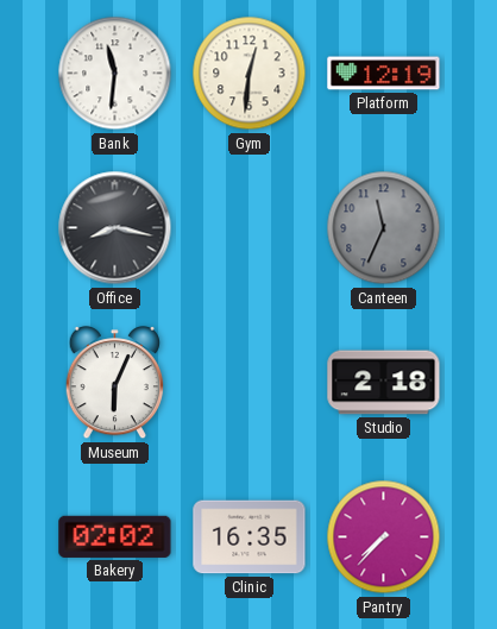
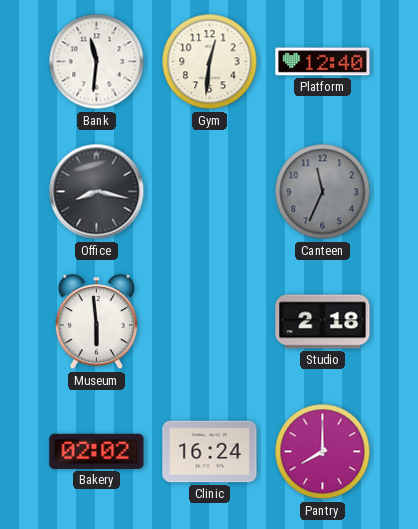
Platform: 12:19 -> 12:40
Museum: 6:04 -> 5:59
Clinic: 16:35 -> 16:24
Pantry: 7:37 -> 8:00
